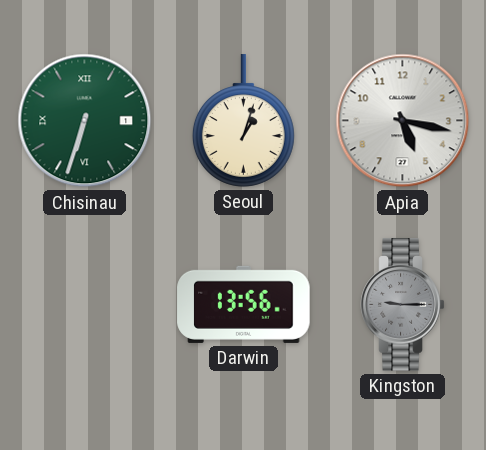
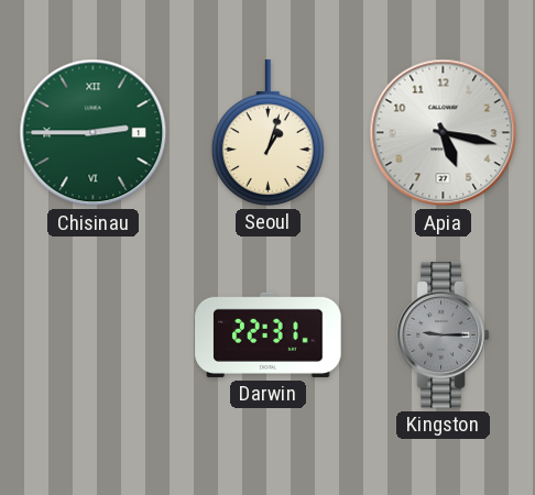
Chisinau: 6:33 -> 2:45
Darwin: 13:56 -> 22:31
